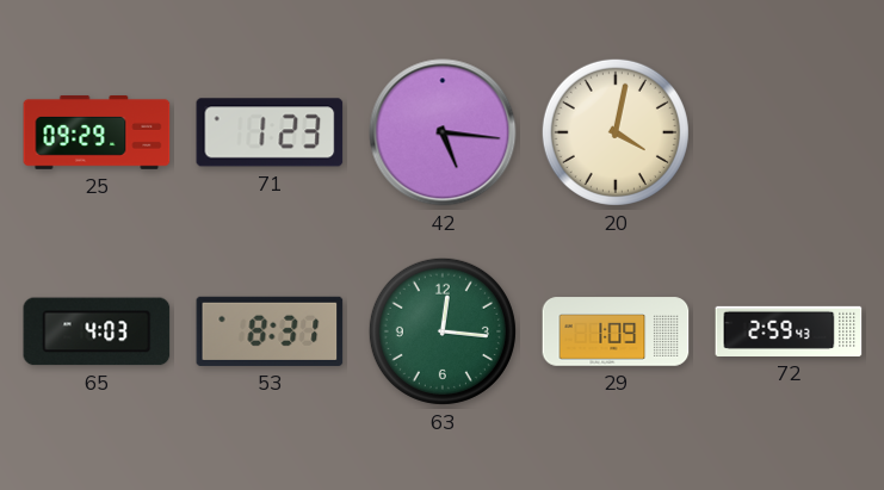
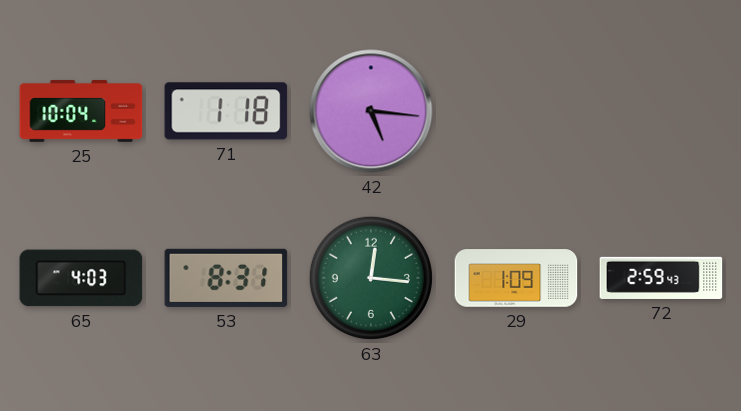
25: 09:29 -> 10:04
71: 1:23 -> 1:18
20: 4:02 -> none
